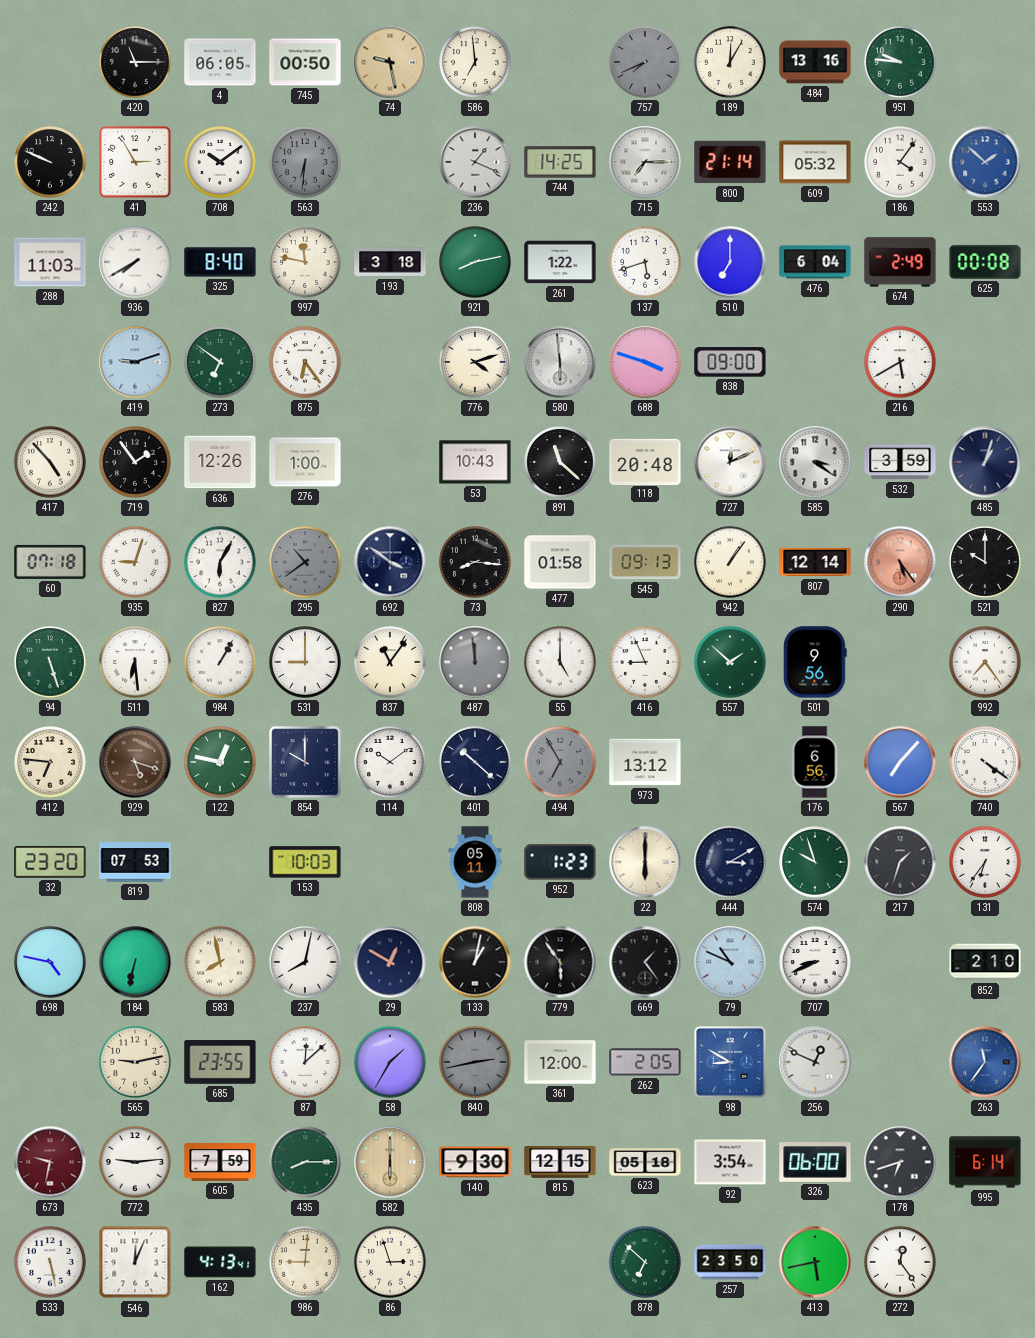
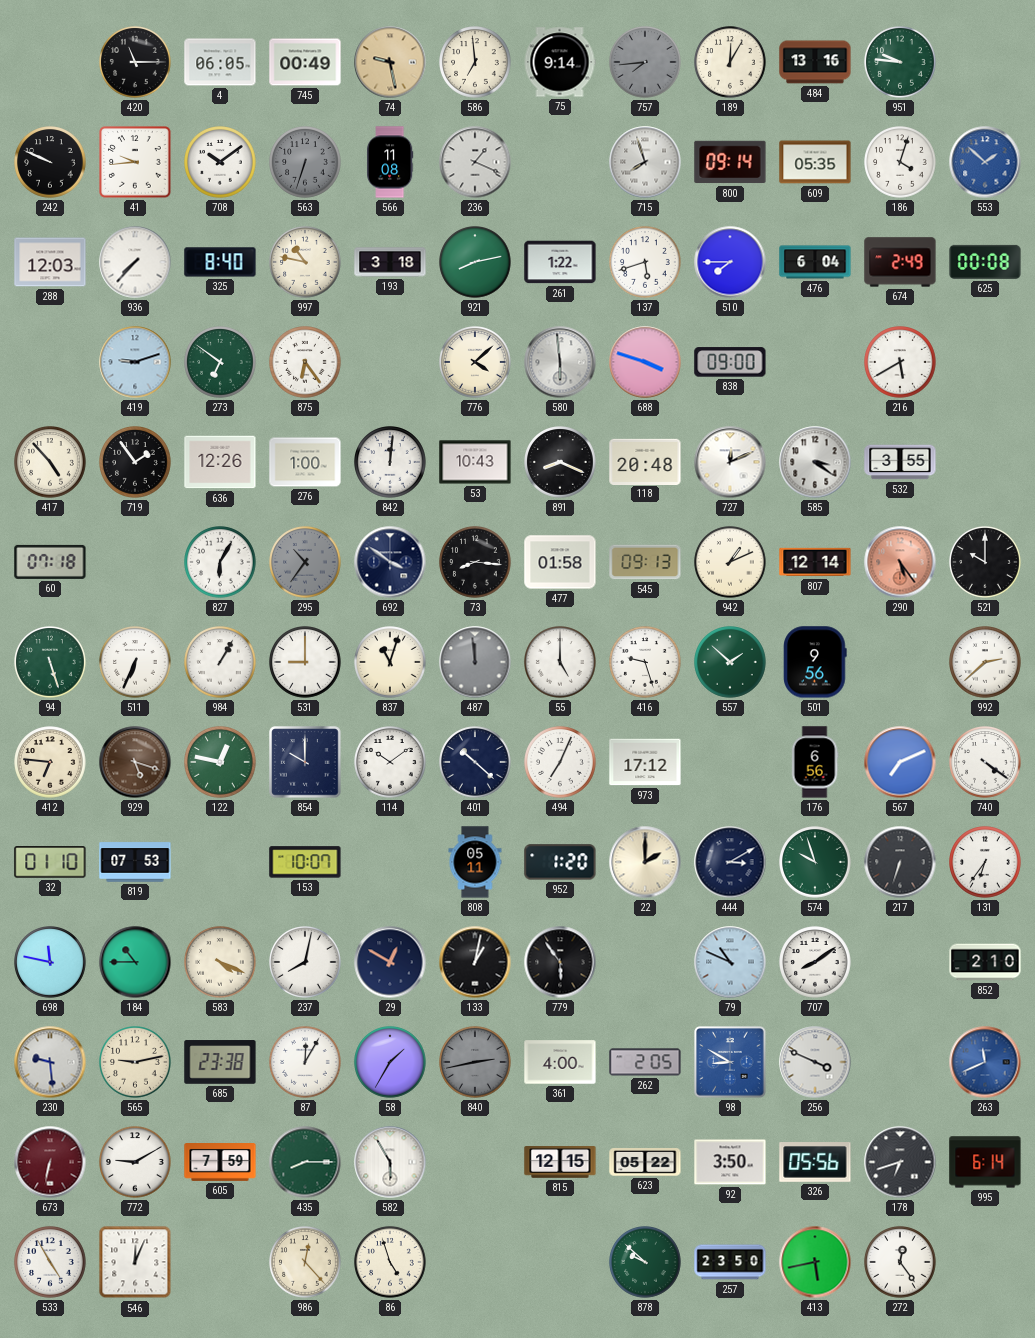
745: 00:50 -> 00:49
75: none -> 9:14
757: 7:41 -> 7:44
41: 2:55 -> 9:44
563: 6:31 -> 6:33
566: none -> 11:08
744: 14:25 -> none
715: 7:15 -> 7:57
800: 21:14 -> 09:14
609: 05:32 -> 05:35
186: 4:06 -> 4:03
288: 11:03 -> 12:03
936: 7:40 -> 7:37
997: 11:47 -> 10:47
510: 7:00 -> 7:45
776: 4:12 -> 4:08
842: none -> 12:01
891: 11:22 -> 8:19
532: 3:59 -> 3:55
485: 1:03 -> none
935: 9:03 -> none
295: 10:39 -> 10:36
942: 1:06 -> 1:11
511: 6:29 -> 6:34
837: 11:06 -> 11:03
416: 8:56 -> 9:27
992: 7:24 -> 2:38
494: 6:55 -> 7:04
494 dial: grey -> white
973: 13:12 -> 17:12
567: 7:07 -> 7:11
32: 23:20 -> 01:10
153: 10:03 -> 10:07
952: 1:23 -> 1:20
22: 6:00 -> 2:00
217: 1:33 -> 6:33
698: 4:47 -> 11:47
184: 6:32 -> 10:45
583: 7:58 -> 4:19
669: 1:24 -> none
707: 8:41 -> 8:09
230: none -> 9:29
685: 23:55 -> 23:38
87: 12:08 -> 12:05
361: 12:00 -> 4:00
256: 12:49 -> 3:49
263: 11:36 -> 11:41
673: 9:32 -> 6:32
772: 9:14 -> 9:10
582: 6:00 -> 5:55
582 dial: champagne -> white
140: 9:30 -> none
623: 05:18 -> 05:22
92: 3:54 -> 3:50
326: 06:00 -> 05:56
533: 5:28 -> 4:55
162: 4:13 -> none
986: 9:01 -> 12:23
86: 2:57 -> 4:57
878: 6:52 -> 9:52
